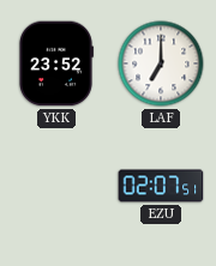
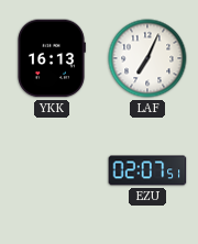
YKK: 23:52 -> 16:13
LAF: 7:00 -> 7:04
